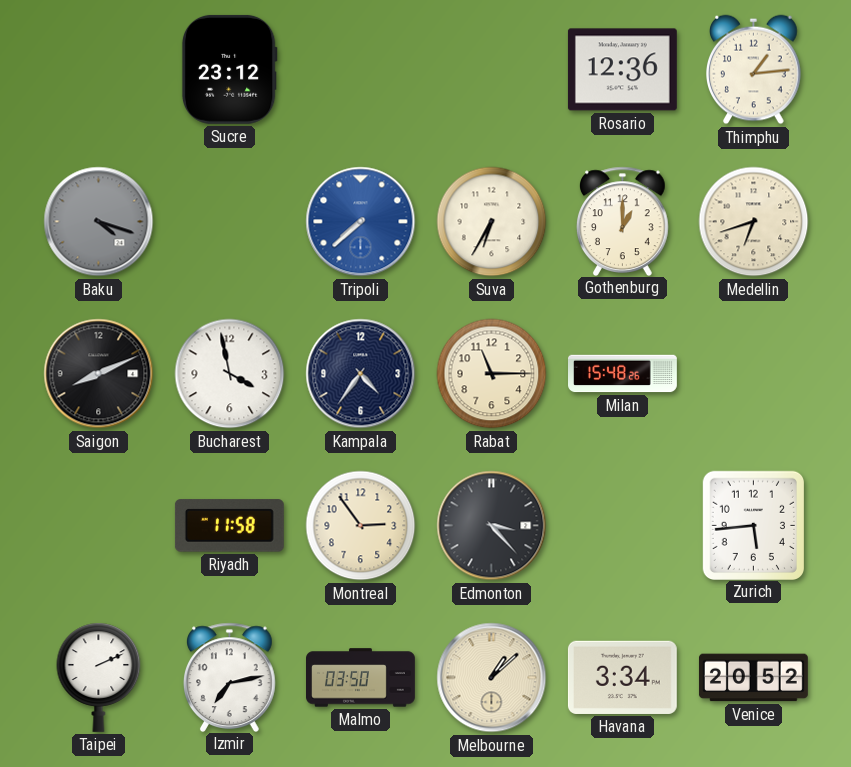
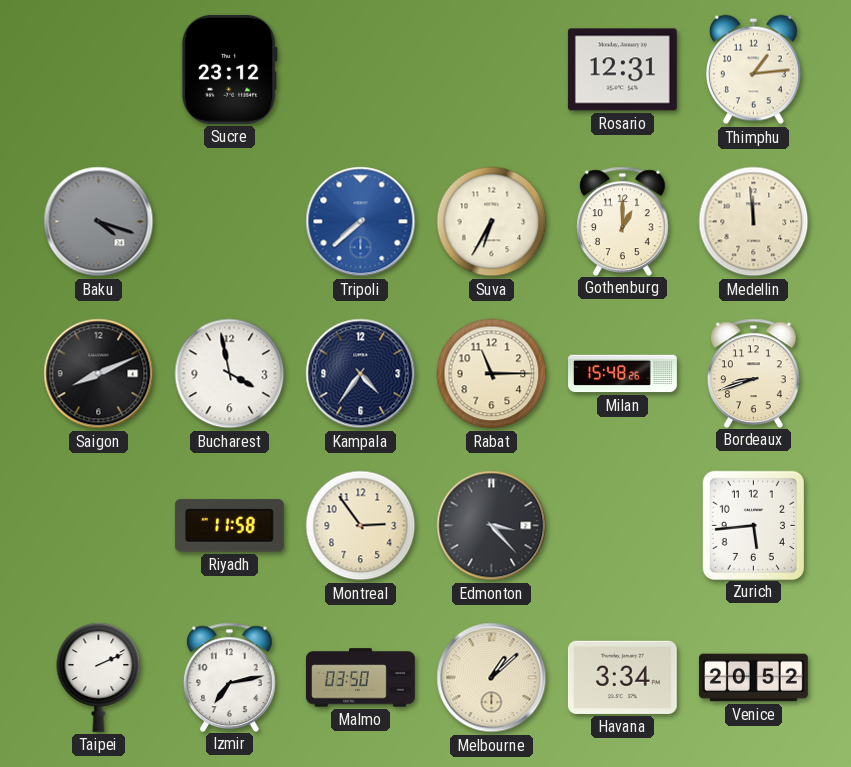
Rosario: 12:36 -> 12:31
Medellin: 6:42 -> 11:59
Bordeaux: none -> 8:42
